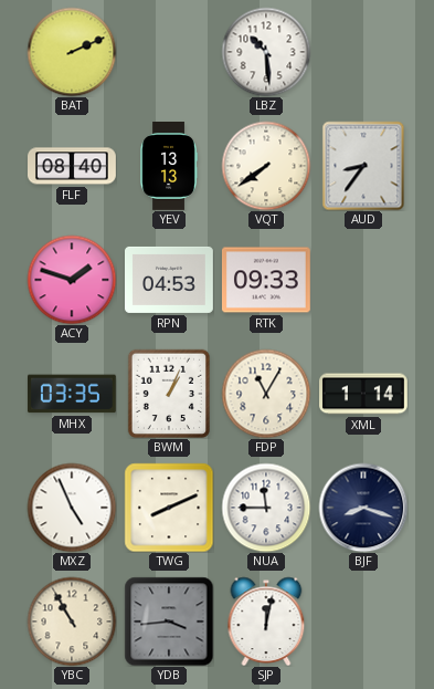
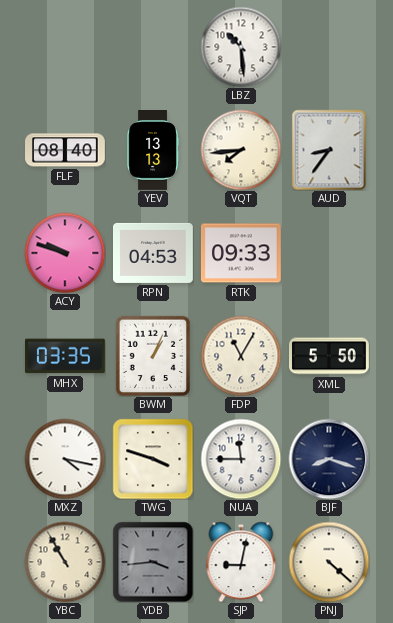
BAT: 2:11 -> none
VQT: 7:39 -> 7:44
ACY: 1:48 -> 9:48
XML: 1:14 -> 5:50
MXZ: 4:56 -> 4:17
TWG: 8:11 -> 3:48
SJP: 12:02 -> 9:02
PNJ: none -> 4:22
